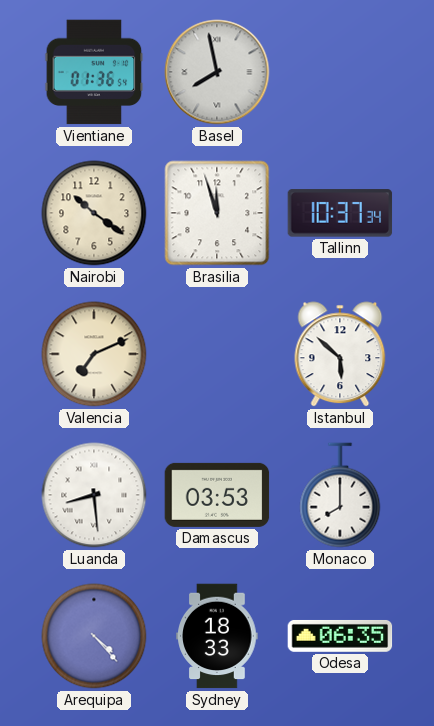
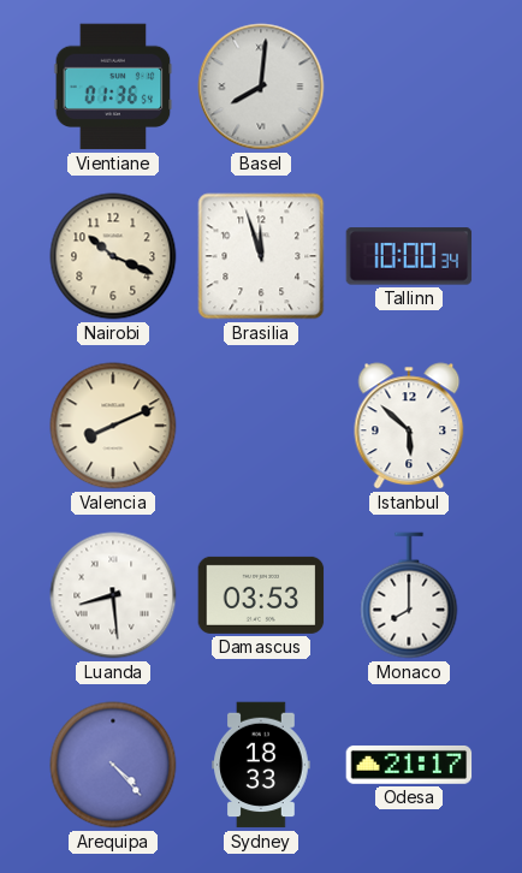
Basel: 7:58 -> 8:01
Nairobi: 10:21 -> 10:19
Tallinn: 10:37 -> 10:00
Valencia: 7:11 -> 8:11
Odesa: 06:35 -> 21:17
